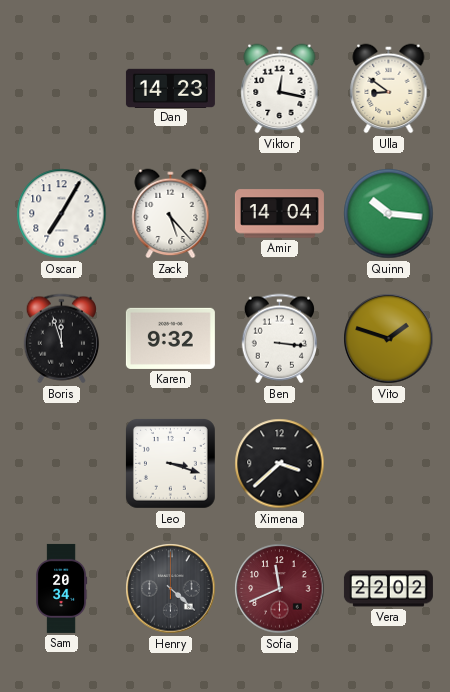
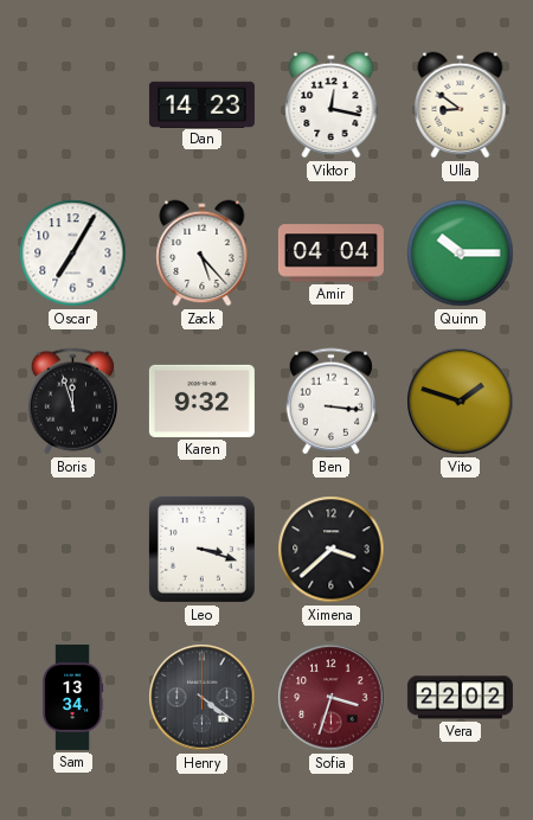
Amir: 14:04 -> 04:04
Quinn: 10:16 -> 10:15
Sam: 20:34 -> 13:34
Henry: 4:22 -> 4:21
Sofia: 11:41 -> 3:33
